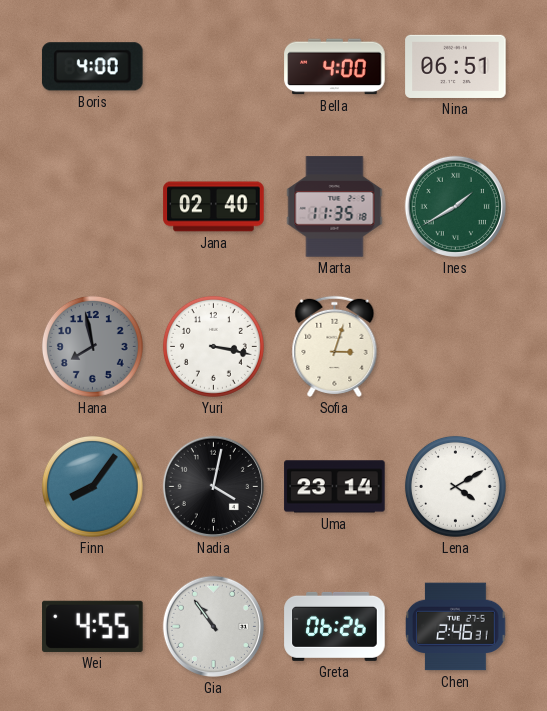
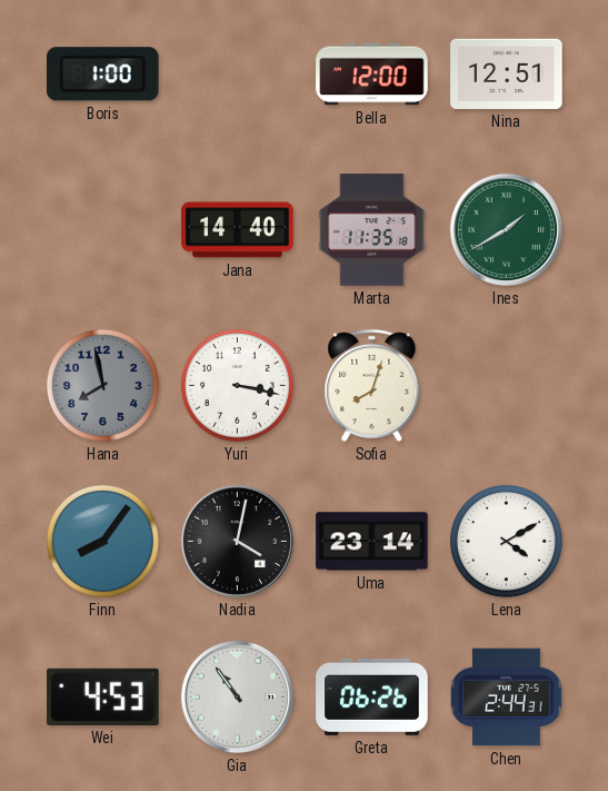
Boris: 4:00 -> 1:00
Bella: 4:00 -> 12:00
Nina: 06:51 -> 12:51
Jana: 02:40 -> 14:40
Sofia: 3:03 -> 8:03
Wei: 4:55 -> 4:53
Chen: 2:46 -> 2:44
